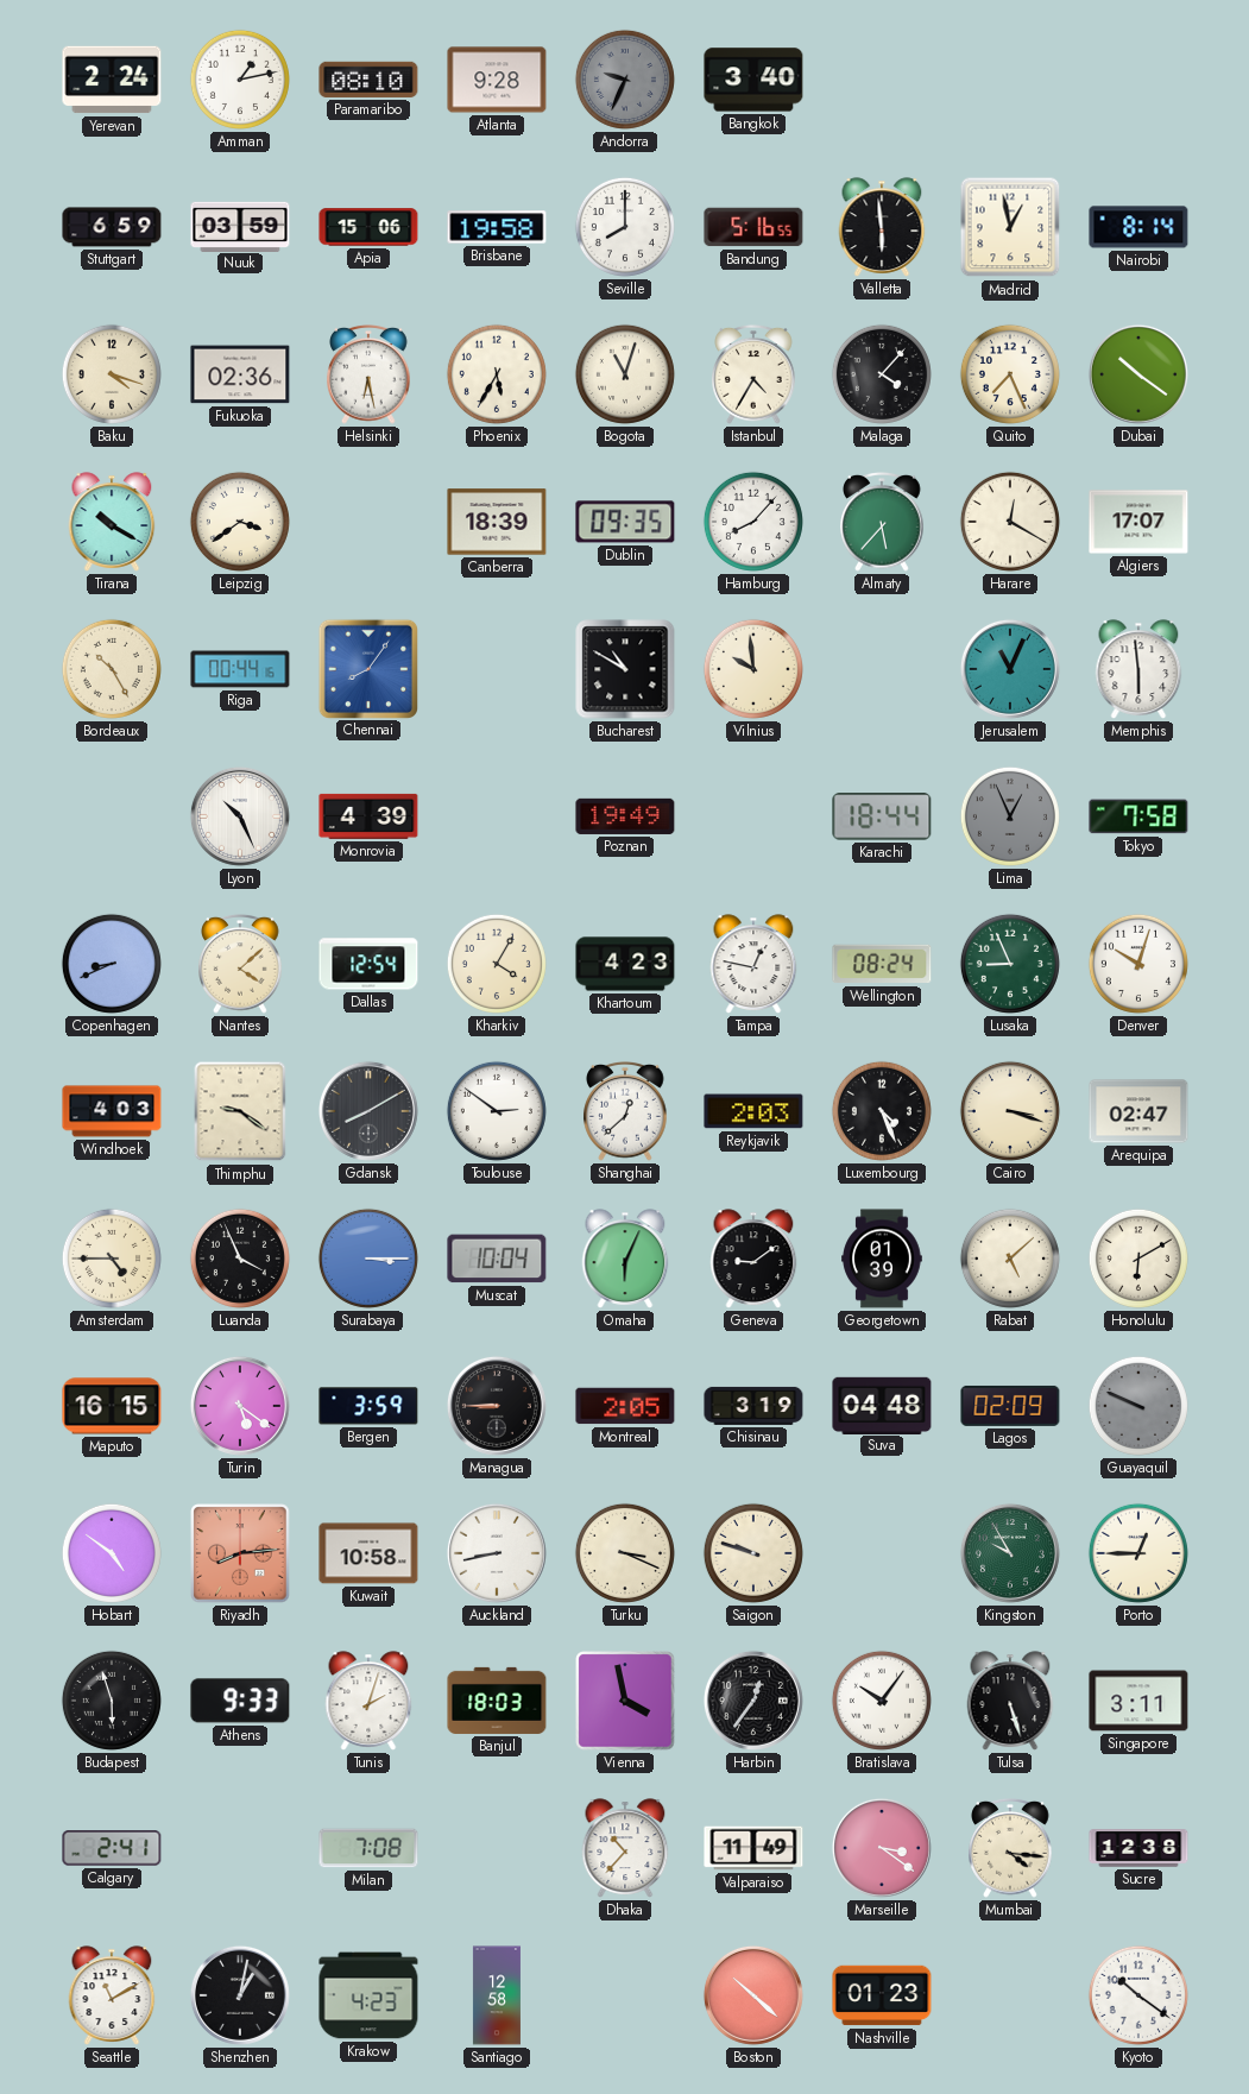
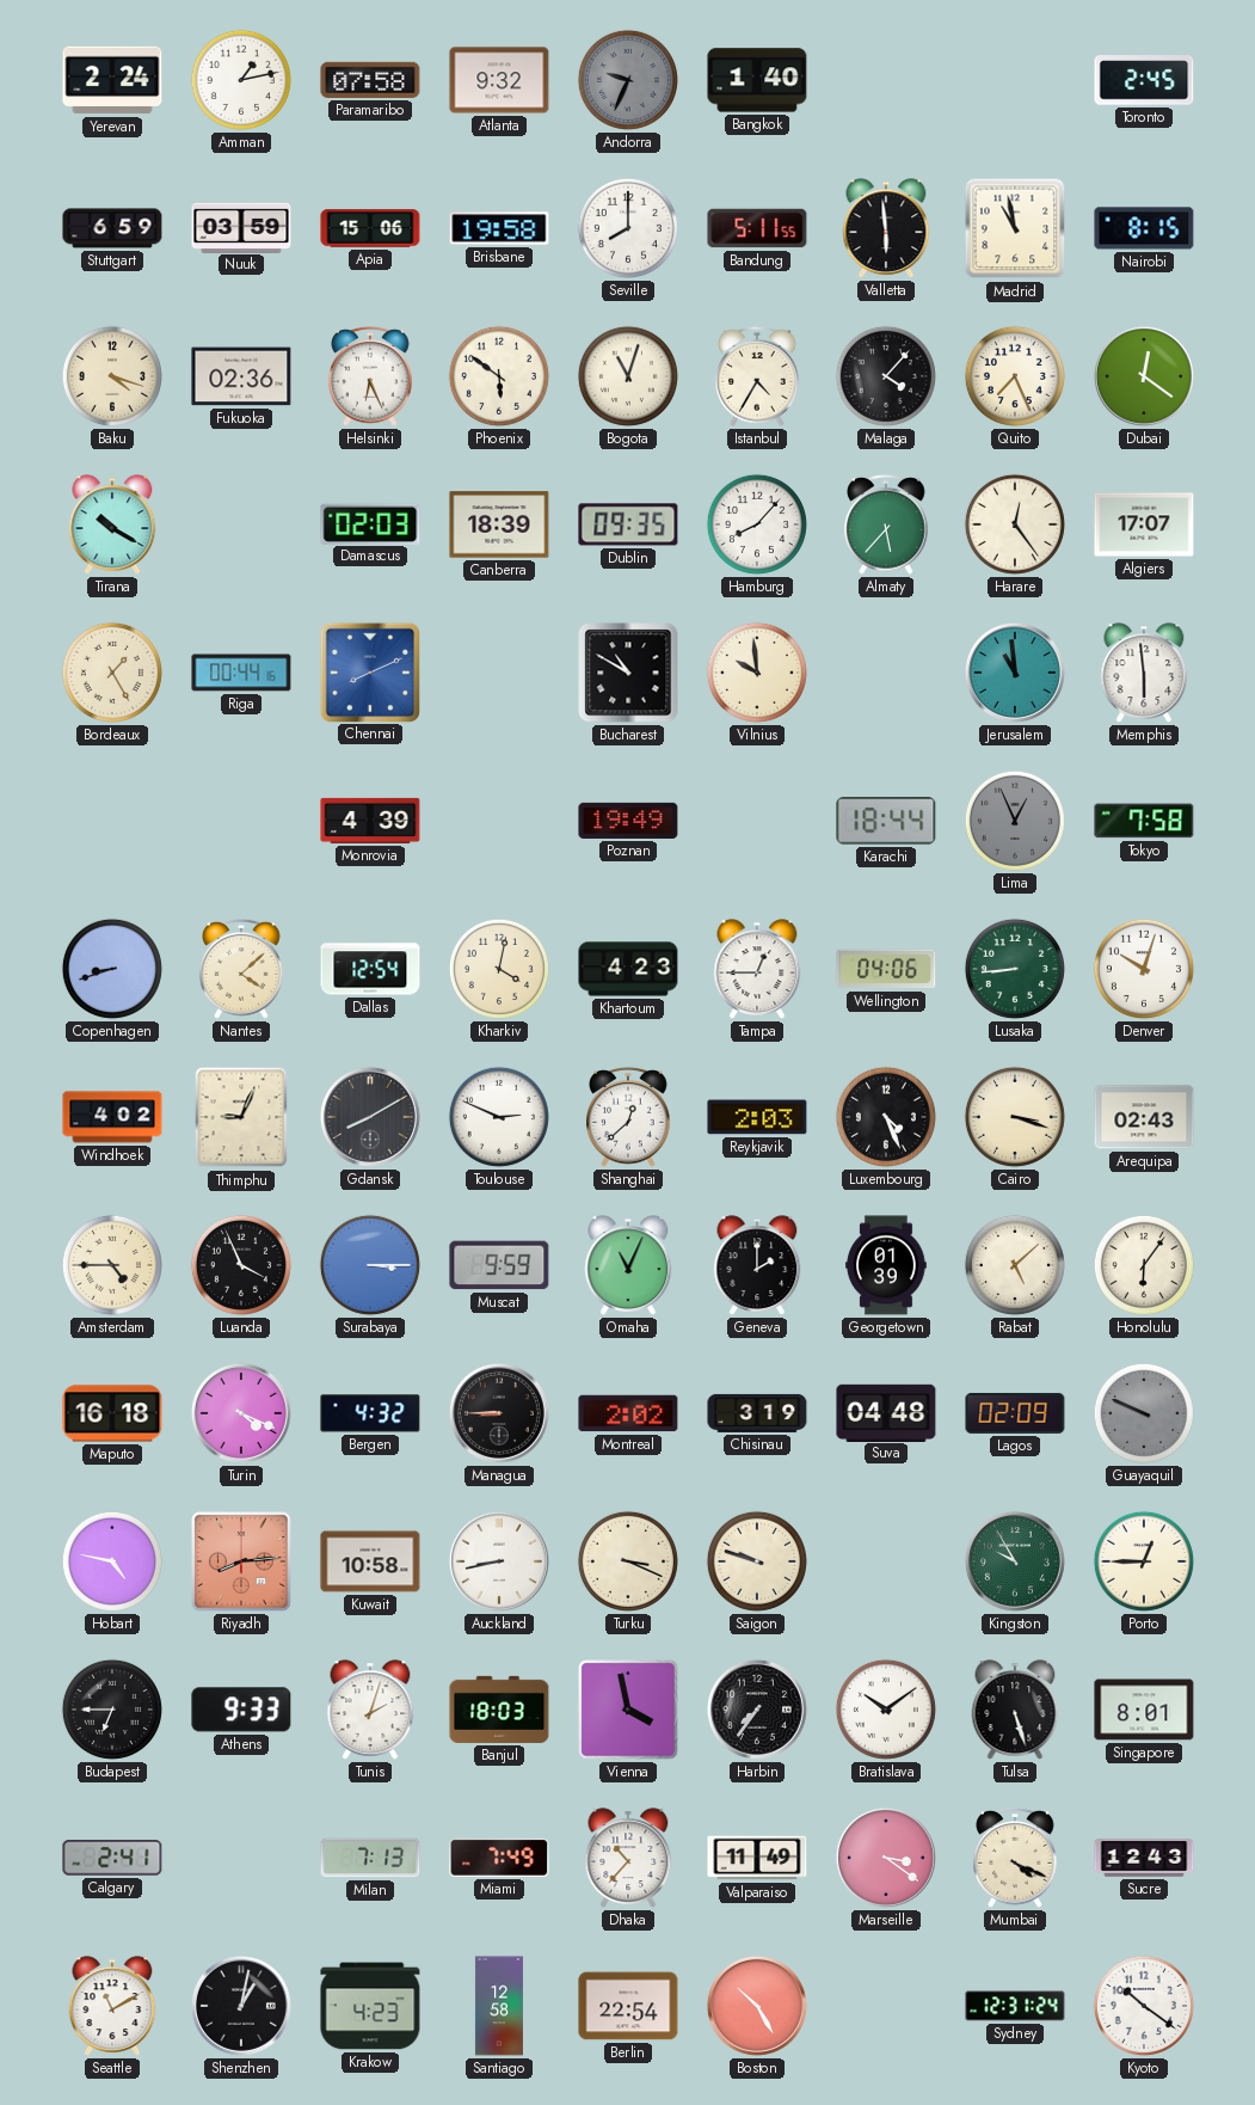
Paramaribo: 08:10 -> 07:58
Atlanta: 9:28 -> 9:32
Bangkok: 3:40 -> 1:40
Toronto: none -> 2:45
Bandung: 5:16 -> 5:11
Madrid: 12:58 -> 10:58
Nairobi: 8:14 -> 8:15
Helsinki: 6:28 -> 6:26
Phoenix: 5:35 -> 5:51
Dubai: 10:21 -> 12:21
Leipzig: 3:39 -> none
Damascus: none -> 02:03
Harare: 12:20 -> 12:24
Bordeaux: 10:25 -> 1:25
Chennai: 8:06 -> 8:11
Jerusalem: 11:04 -> 10:59
Lyon: 10:26 -> none
Copenhagen: 8:41 -> 8:42
Kharkiv: 4:05 -> 4:02
Tampa: 12:47 -> 12:45
Wellington: 08:24 -> 04:06
Lusaka: 8:56 -> 8:44
Windhoek: 4:03 -> 4:02
Thimphu: 9:21 -> 9:04
Toulouse: 2:51 -> 2:49
Arequipa: 02:47 -> 02:43
Muscat: 10:04 -> 9:59
Omaha: 6:04 -> 11:04
Geneva: 9:09 -> 2:00
Honolulu: 6:10 -> 6:06
Maputo: 16:15 -> 16:18
Turin: 5:21 -> 4:19
Bergen: 3:59 -> 4:32
Montreal: 2:05 -> 2:02
Hobart: 4:51 -> 4:47
Budapest: 5:57 -> 6:45
Harbin: 12:36 -> 7:36
Bratislava: 10:06 -> 10:09
Singapore: 3:11 -> 8:01
Milan: 7:08 -> 7:13
Miami: none -> 7:49
Mumbai: 4:16 -> 4:19
Sucre: 12:38 -> 12:43
Berlin: none -> 22:54
Boston: 10:22 -> 10:25
Nashville: 01:23 -> none
Sydney: none -> 12:31
